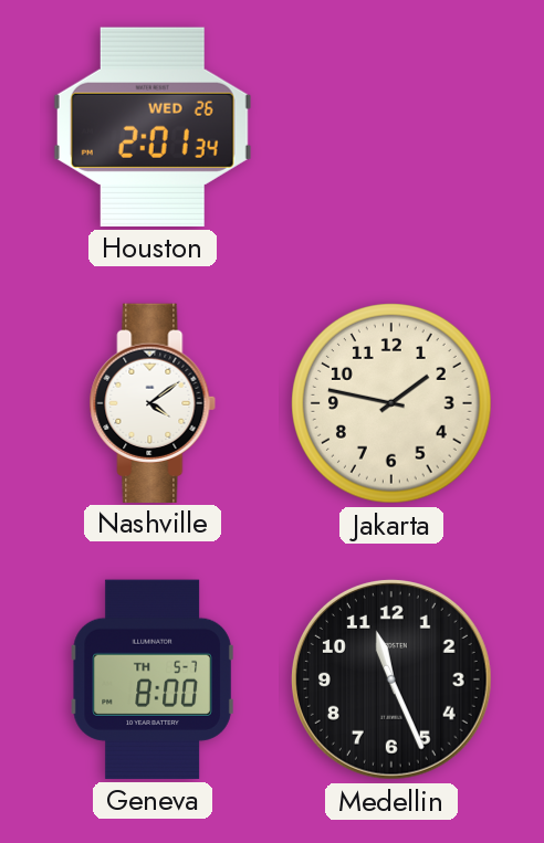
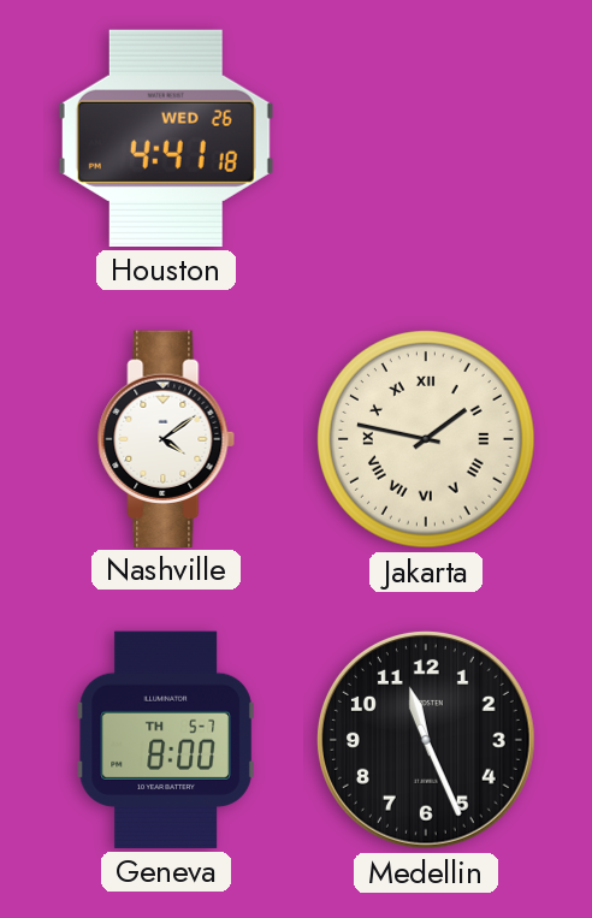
Houston: 2:01 -> 4:41
Jakarta numerals: Arabic -> Roman
